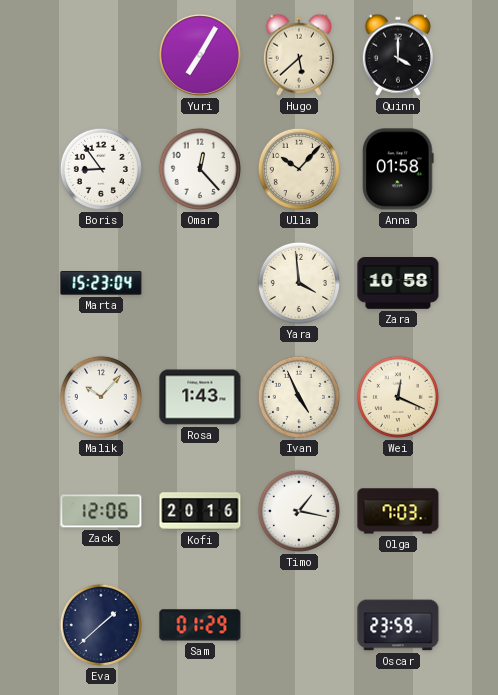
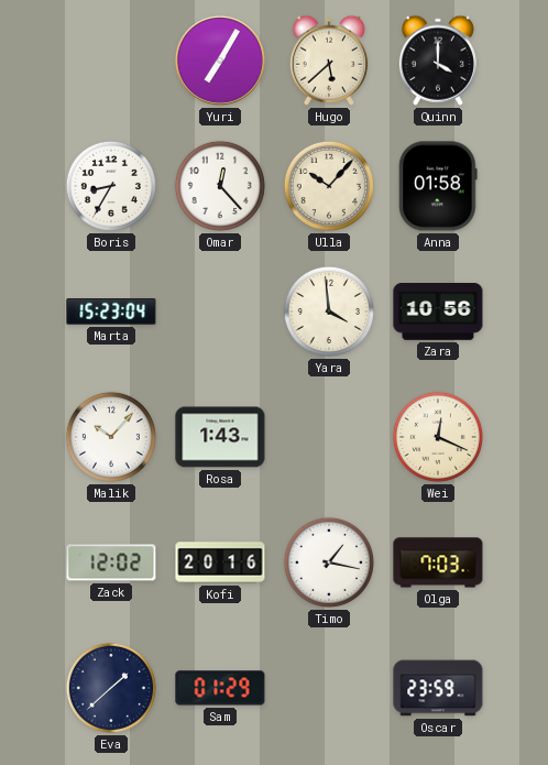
Boris: 8:54 -> 8:35
Zara: 10:58 -> 10:56
Ivan: 4:56 -> none
Zack: 12:06 -> 12:02
